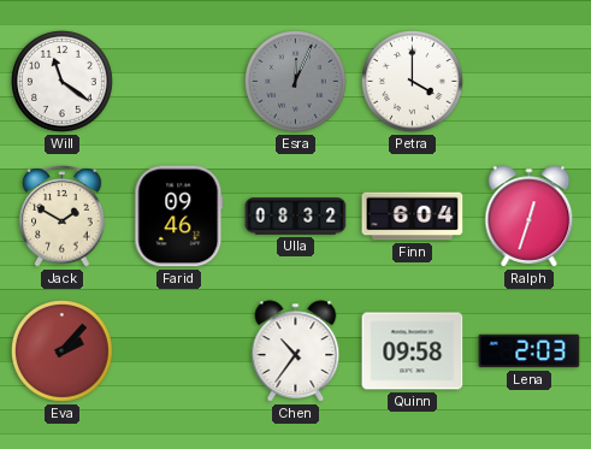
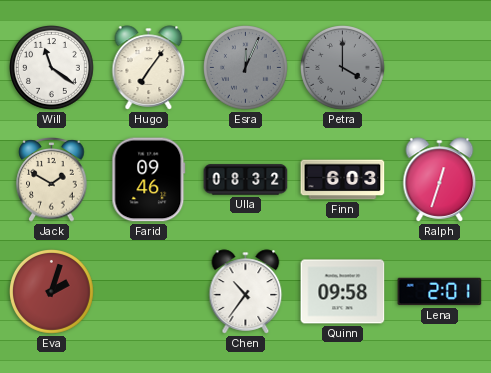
Hugo: none -> 7:06
Petra dial: white -> grey
Finn: 6:04 -> 6:03
Eva: 2:07 -> 2:03
Lena: 2:03 -> 2:01
